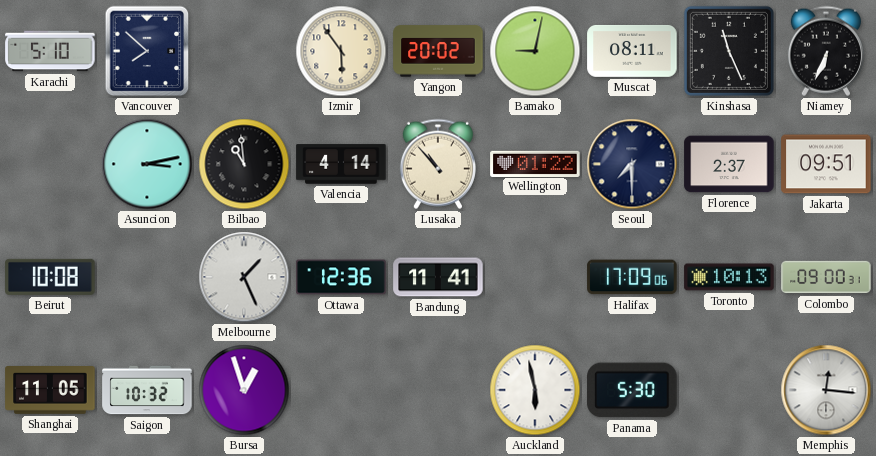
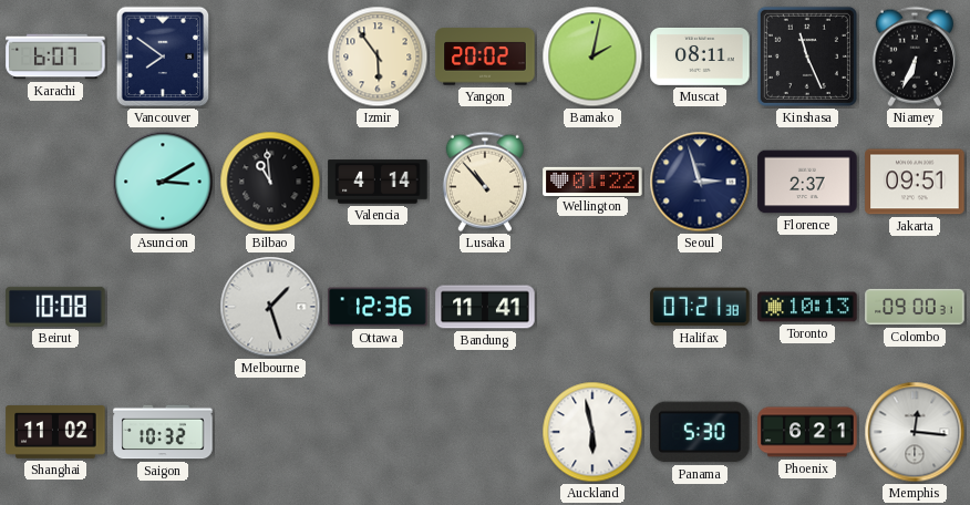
Karachi: 5:10 -> 6:07
Vancouver: 7:52 -> 7:51
Bamako: 9:02 -> 2:02
Asuncion: 3:13 -> 3:10
Seoul: 7:30 -> 2:57
Melbourne: 1:26 -> 1:27
Halifax: 17:09 -> 07:21
Shanghai: 11:05 -> 11:02
Bursa: 12:57 -> none
Phoenix: none -> 6:21
